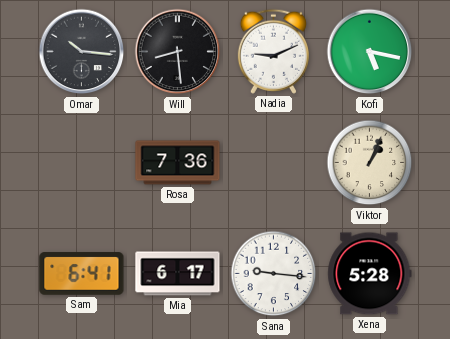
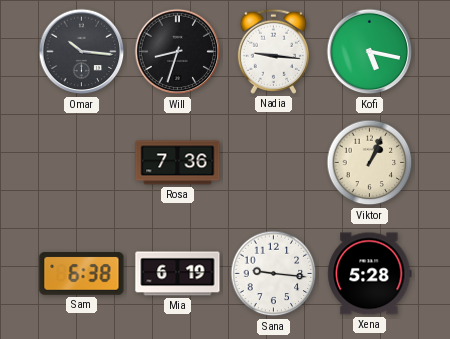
Will: 8:29 -> 8:33
Nadia: 9:11 -> 9:16
Sam: 6:41 -> 6:38
Mia: 6:17 -> 6:19
